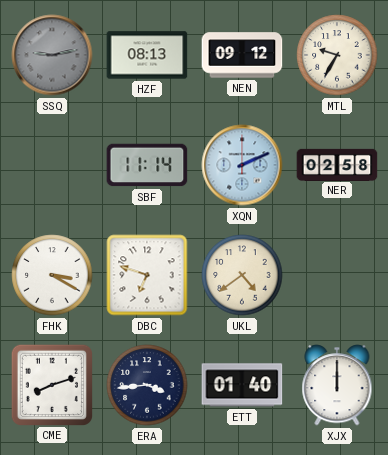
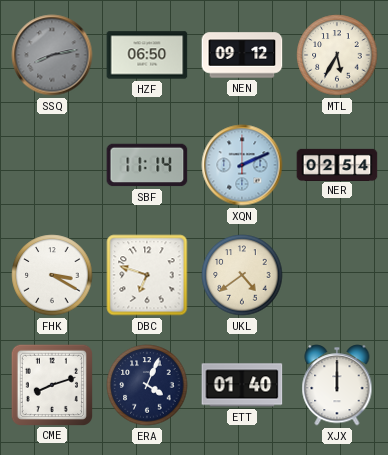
SSQ: 9:13 -> 8:13
HZF: 08:13 -> 06:50
MTL: 9:35 -> 5:35
NER: 02:58 -> 02:54
ERA: 3:44 -> 4:04
